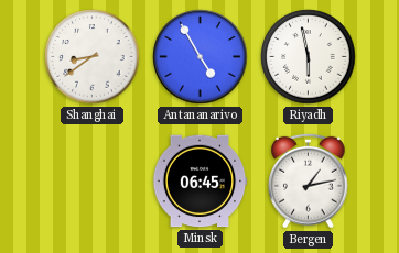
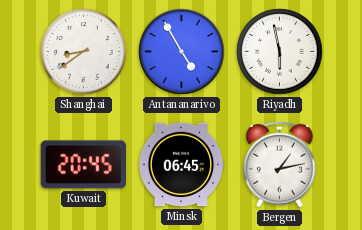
Kuwait: none -> 20:45
